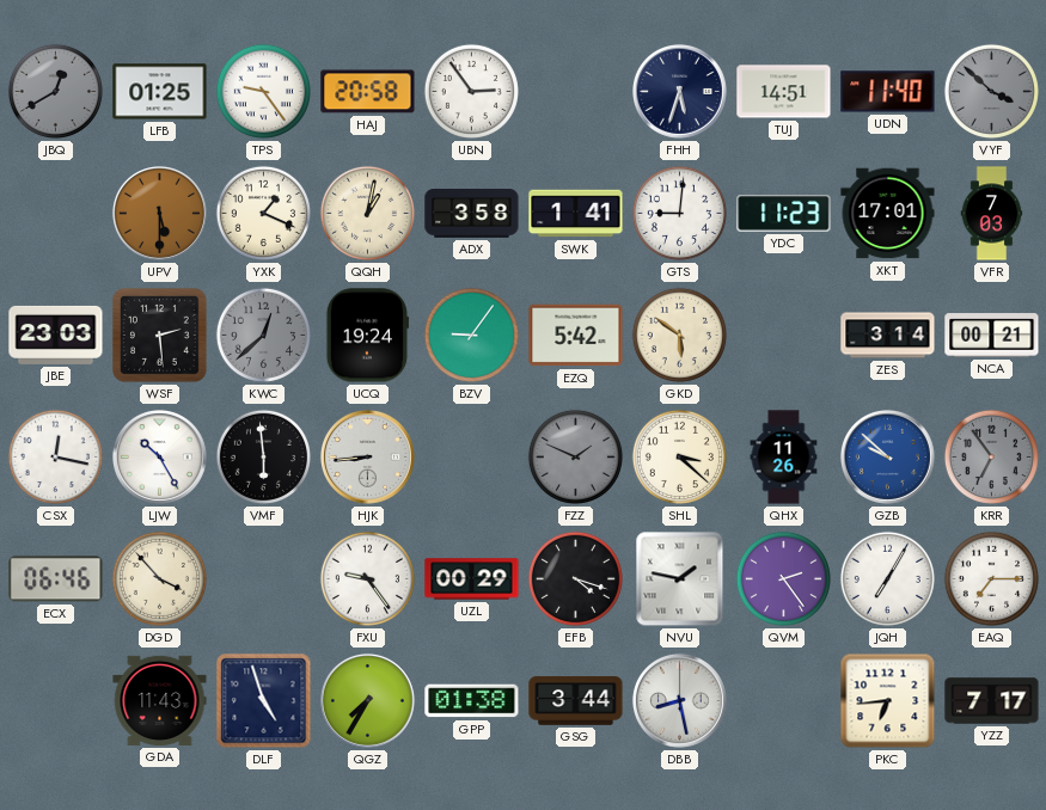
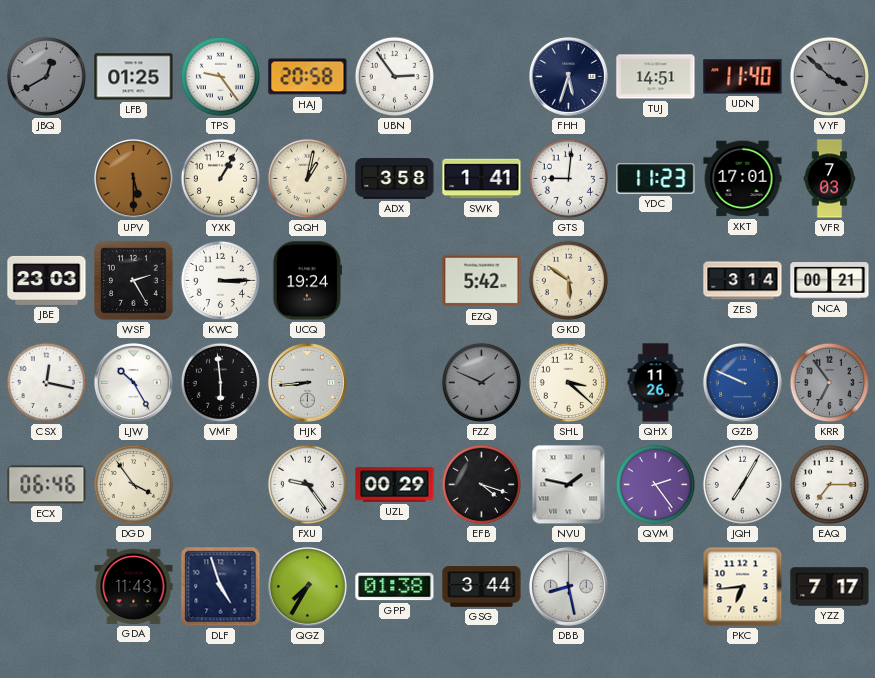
YXK: 1:19 -> 1:05
WSF: 2:29 -> 2:25
KWC: 12:38 -> 3:15
KWC dial: grey -> white
BZV: 9:06 -> none
GZB: 9:52 -> 9:49
DGD: 3:53 -> 3:54
